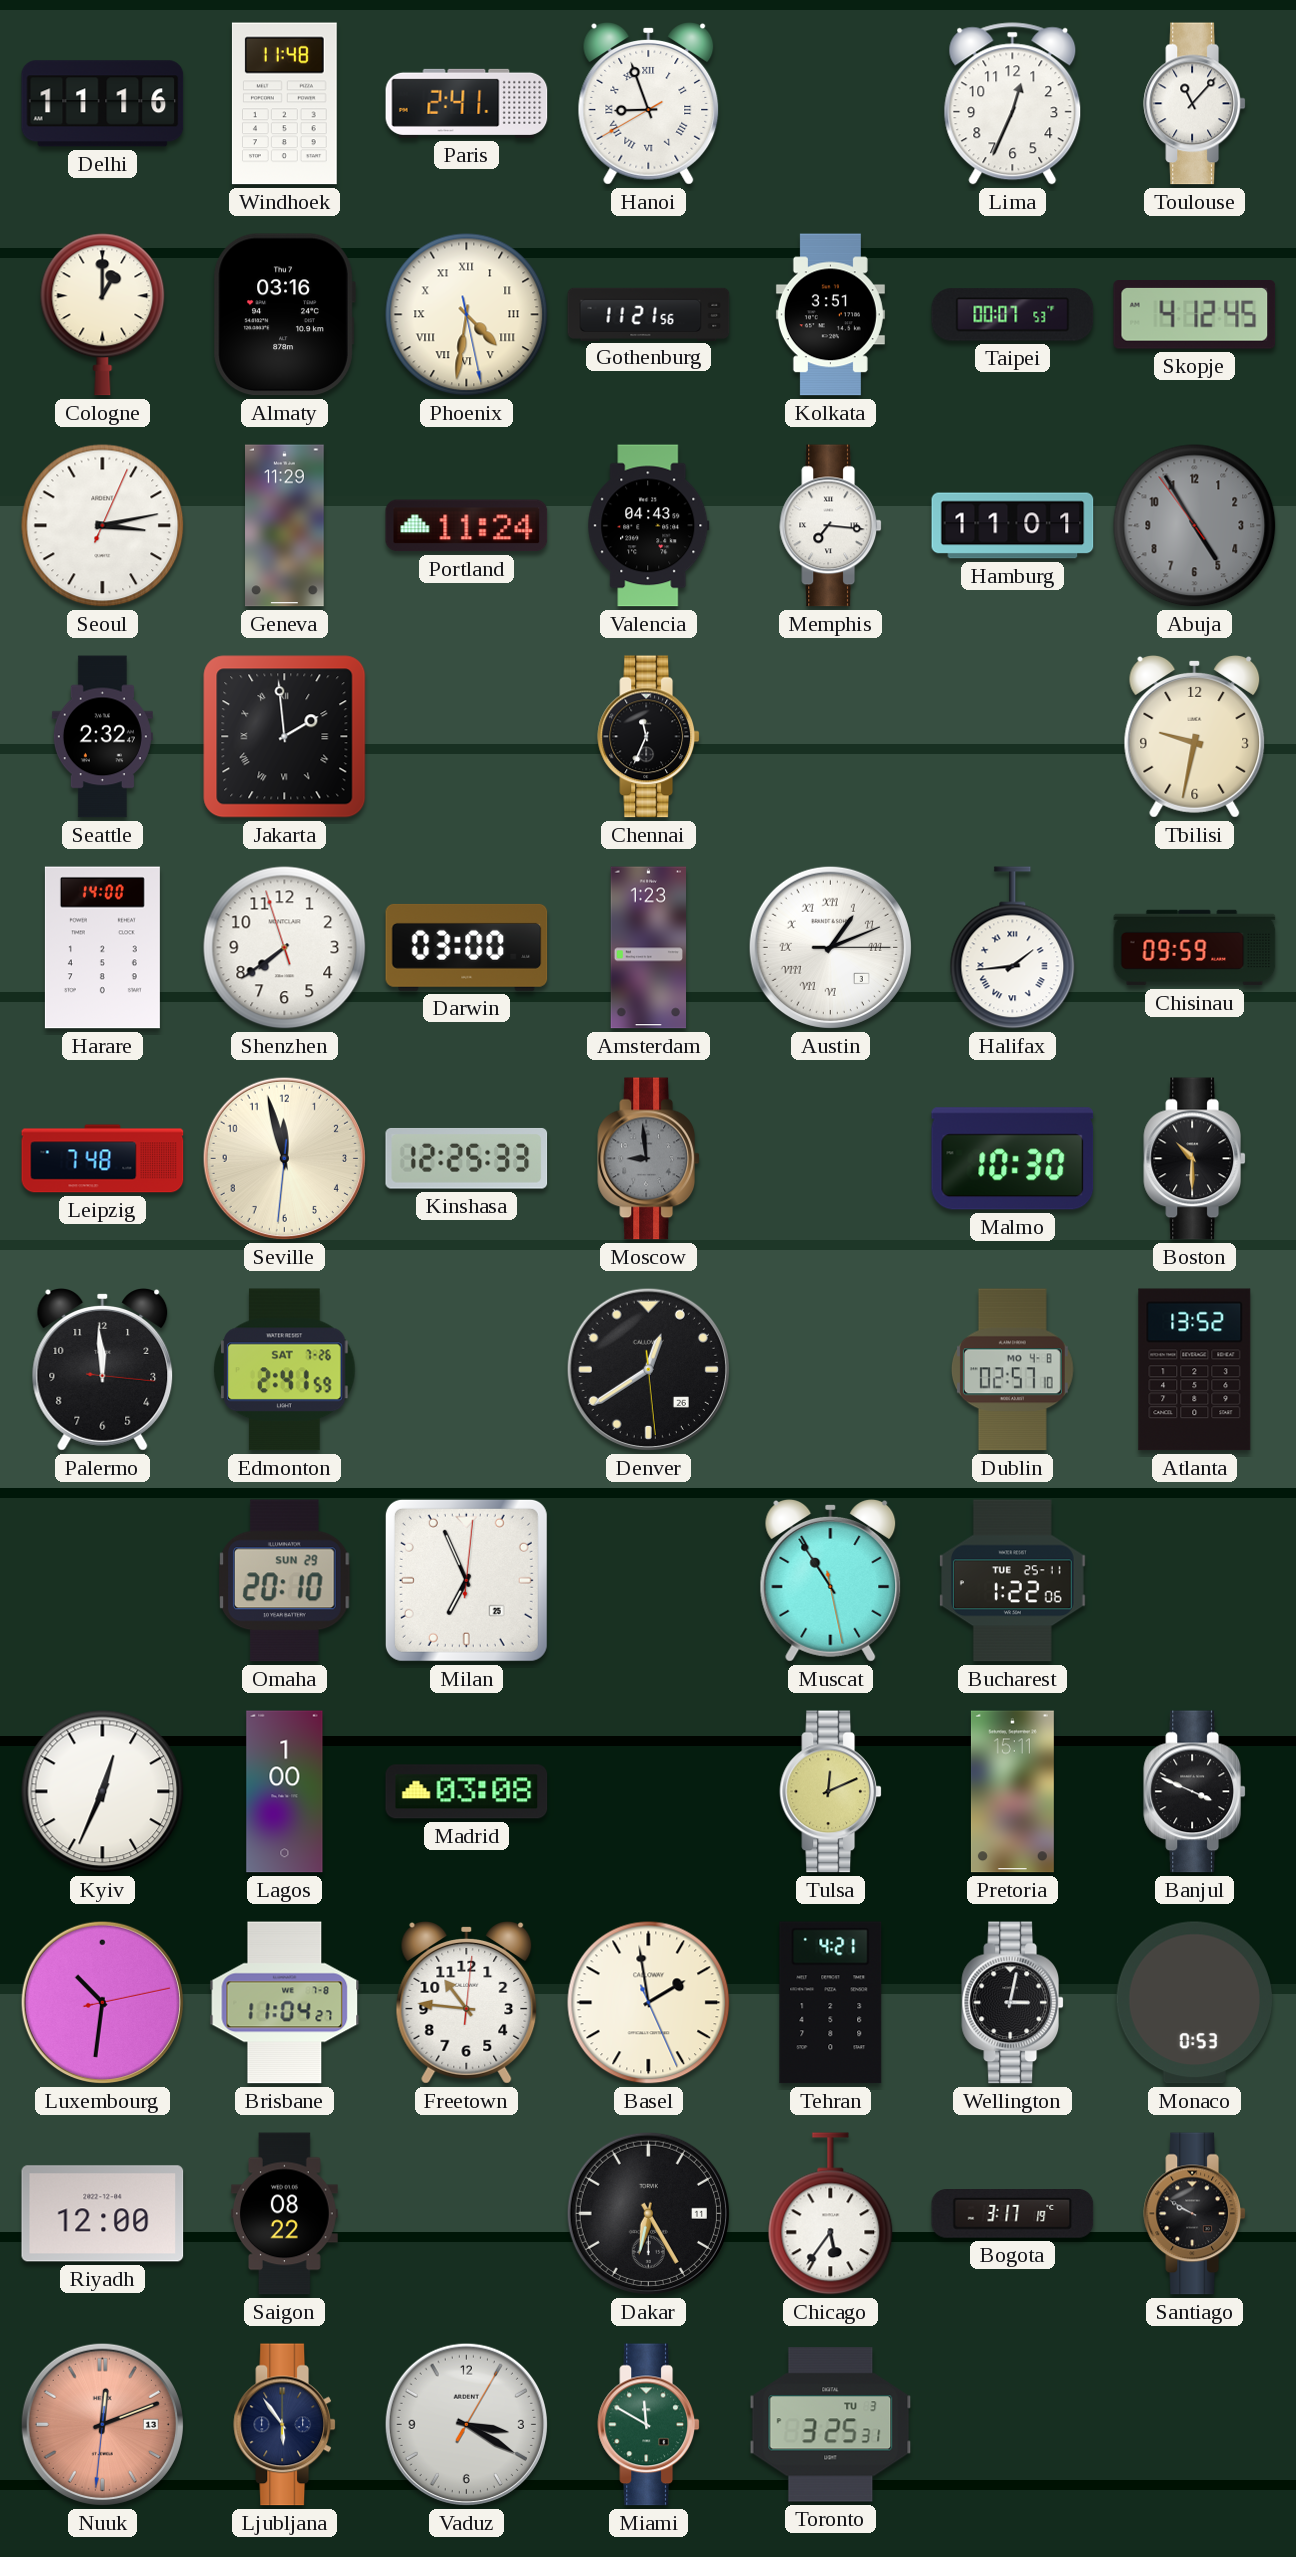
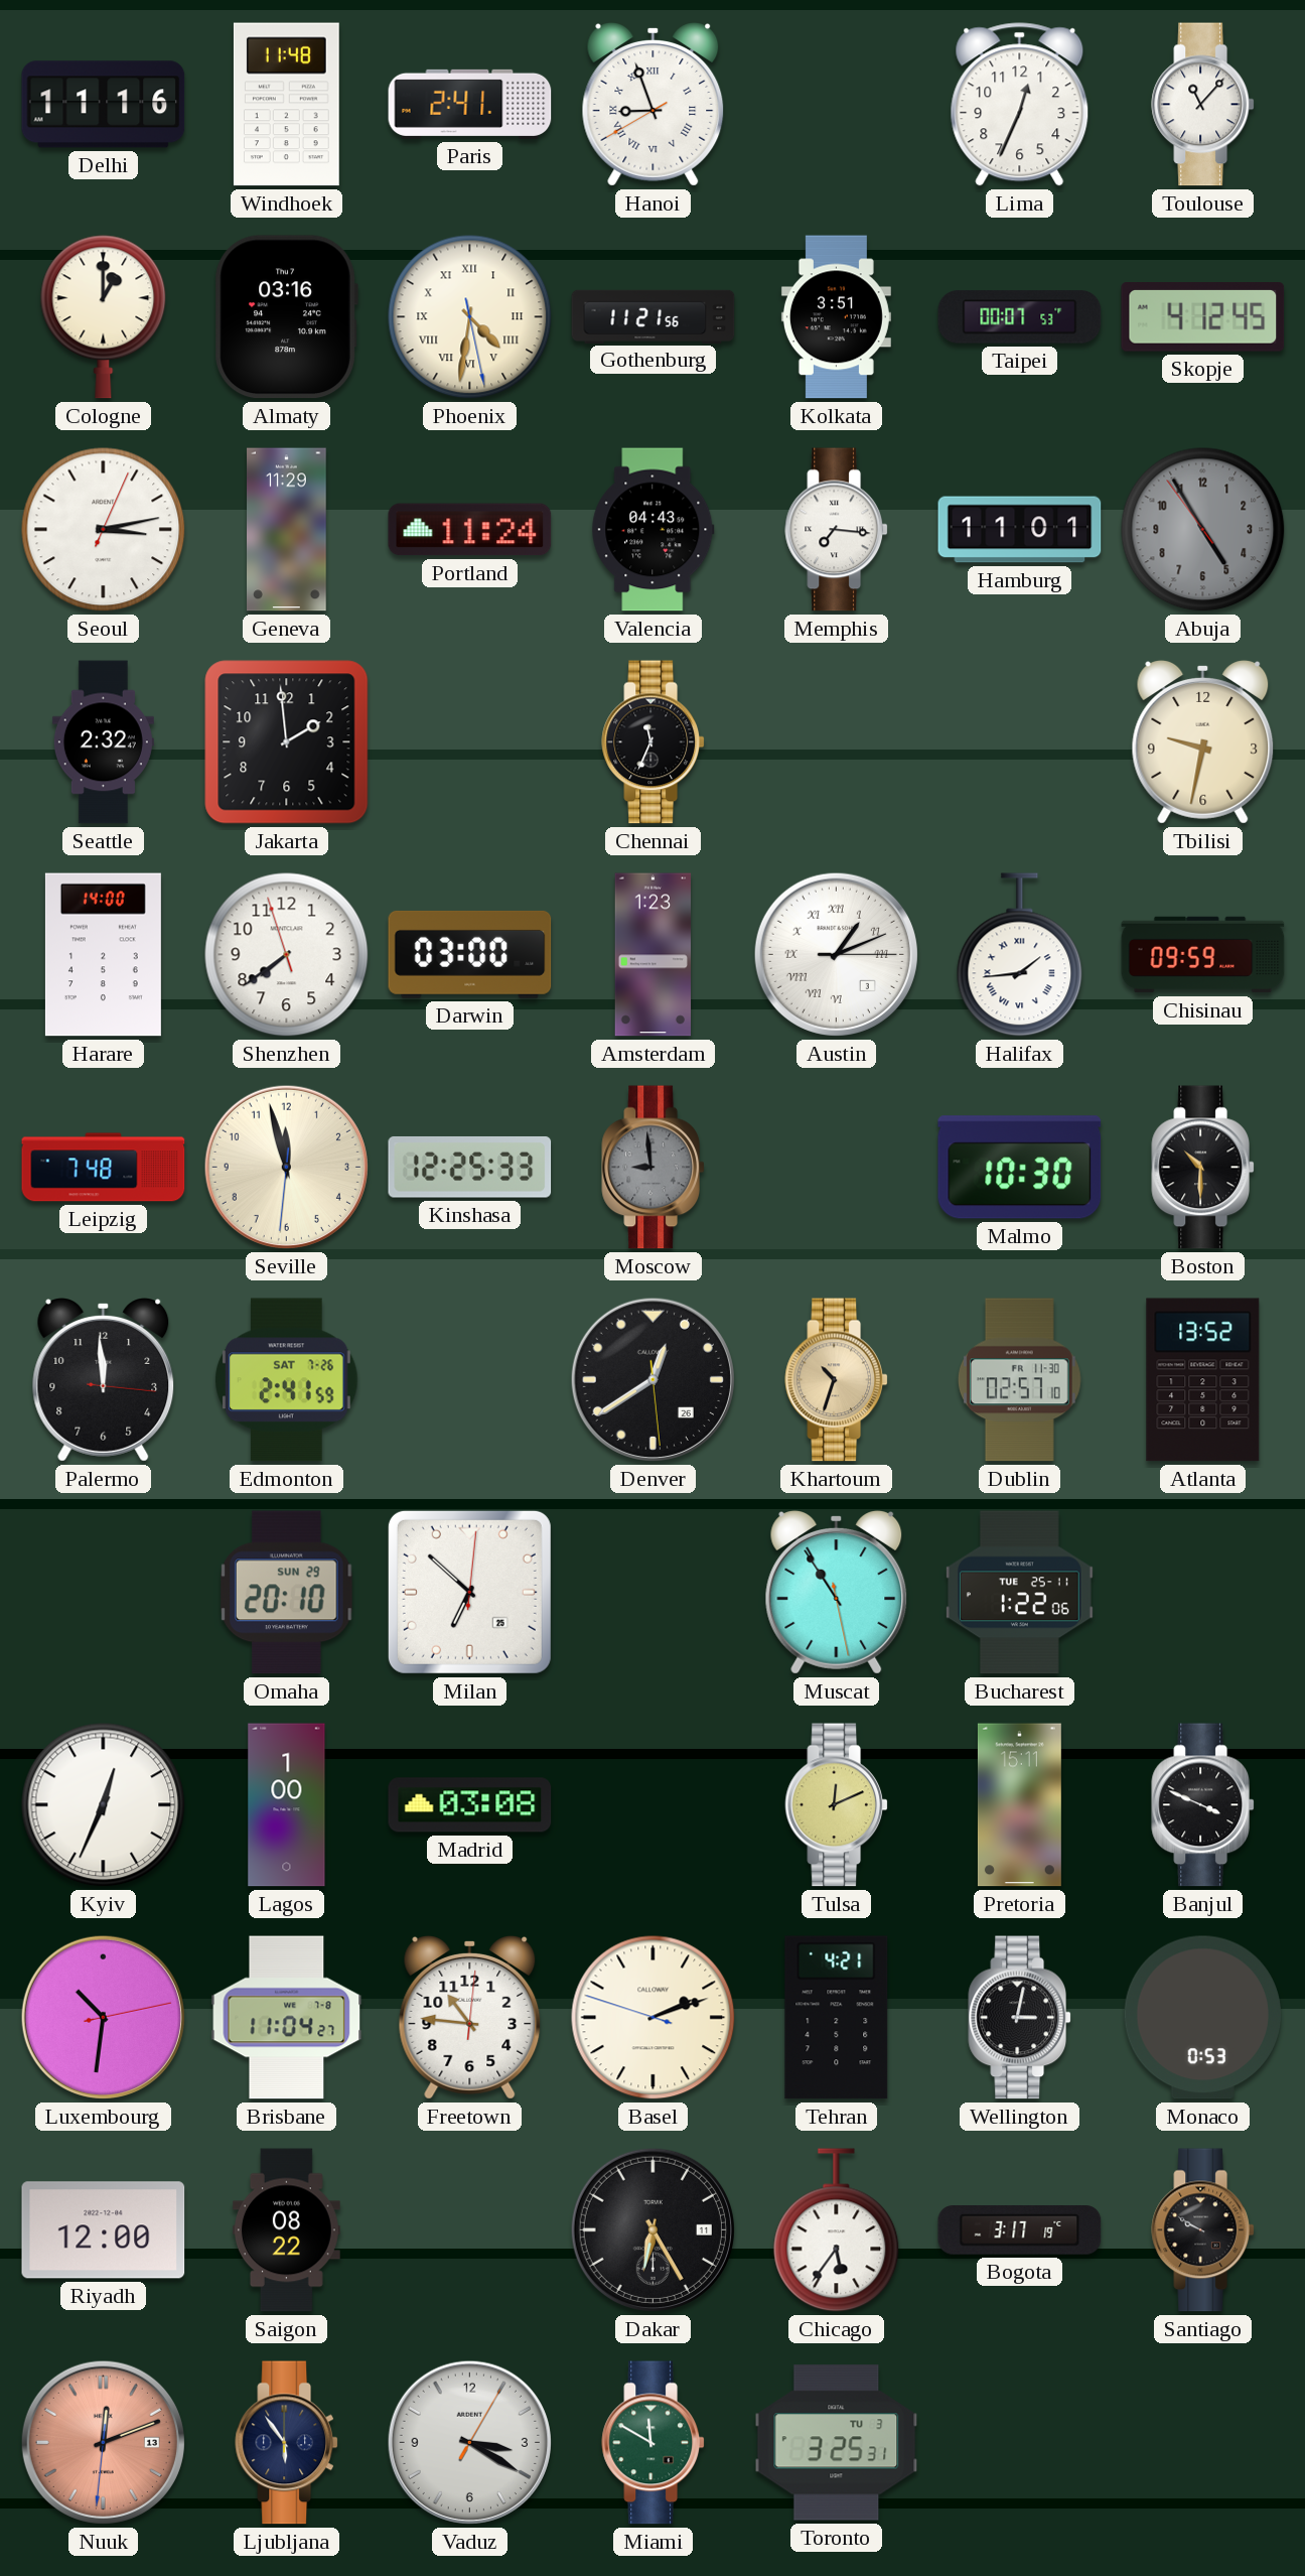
Jakarta numerals: Roman -> Arabic
Khartoum: none -> 10:33
Dublin date: MO 4-8 -> FR 11-30
Milan: 6:56 -> 6:52
Basel: 1:58 -> 2:11
